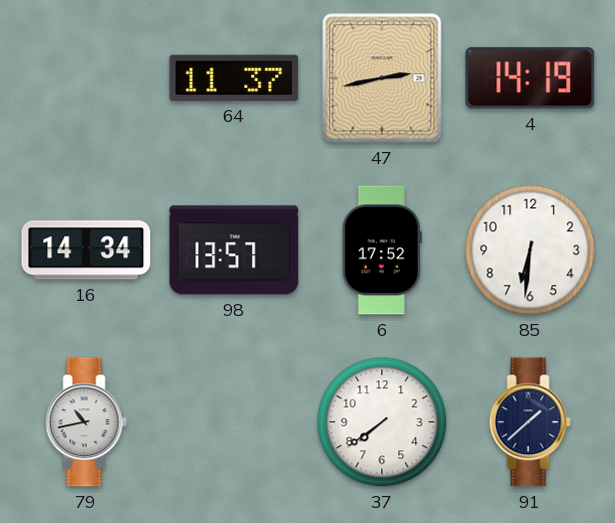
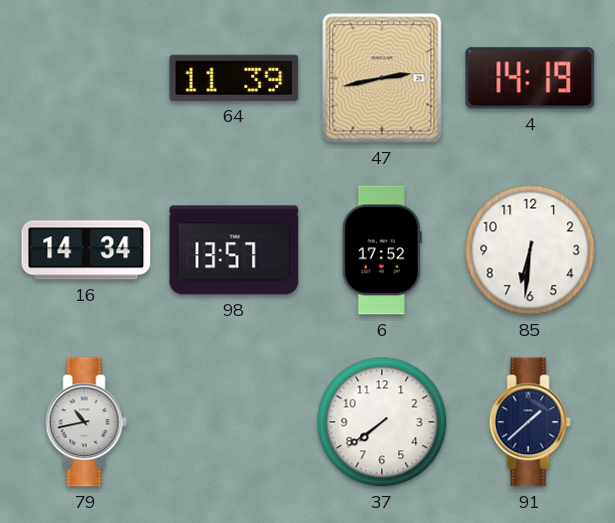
64: 11:37 -> 11:39
